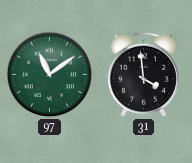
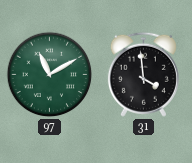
97: 11:09 -> 11:10
